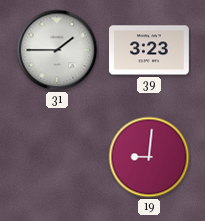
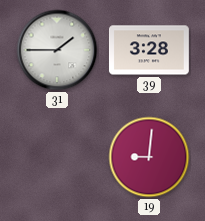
39: 3:23 -> 3:28
